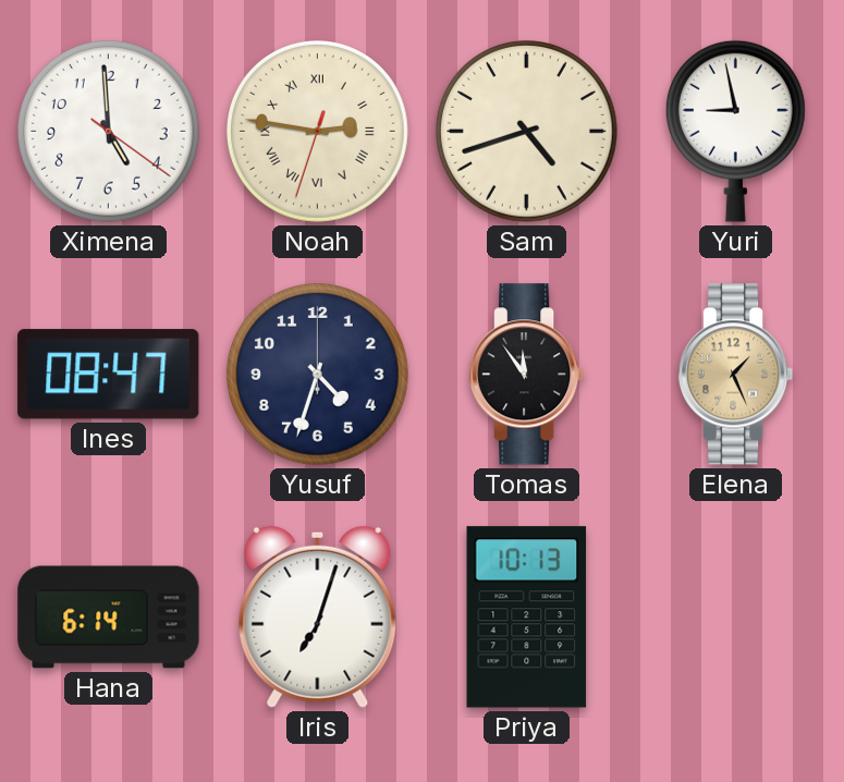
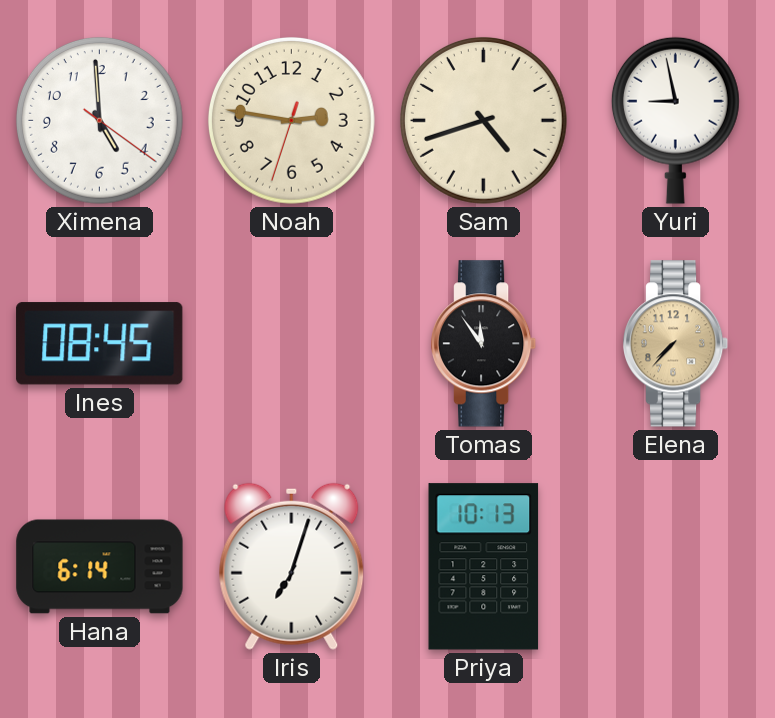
Noah numerals: Roman -> Arabic
Ines: 08:47 -> 08:45
Yusuf: 4:33 -> none
Elena: 1:26 -> 7:37
